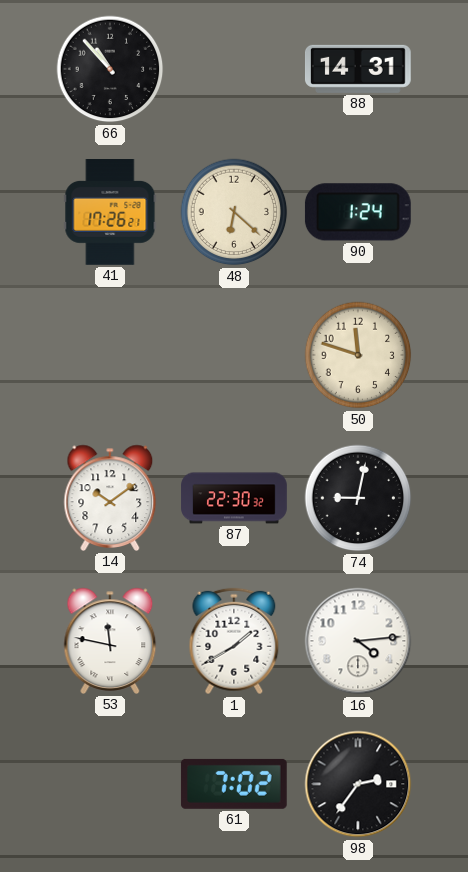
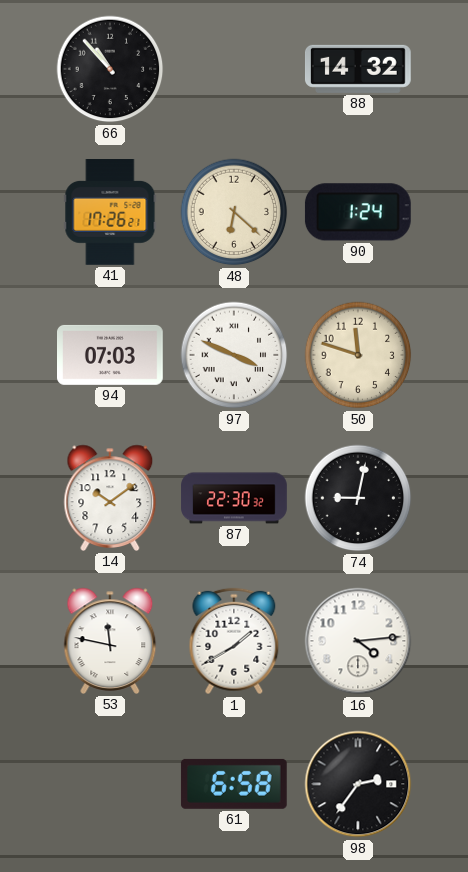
88: 14:31 -> 14:32
94: none -> 07:03
97: none -> 3:49
61: 7:02 -> 6:58
